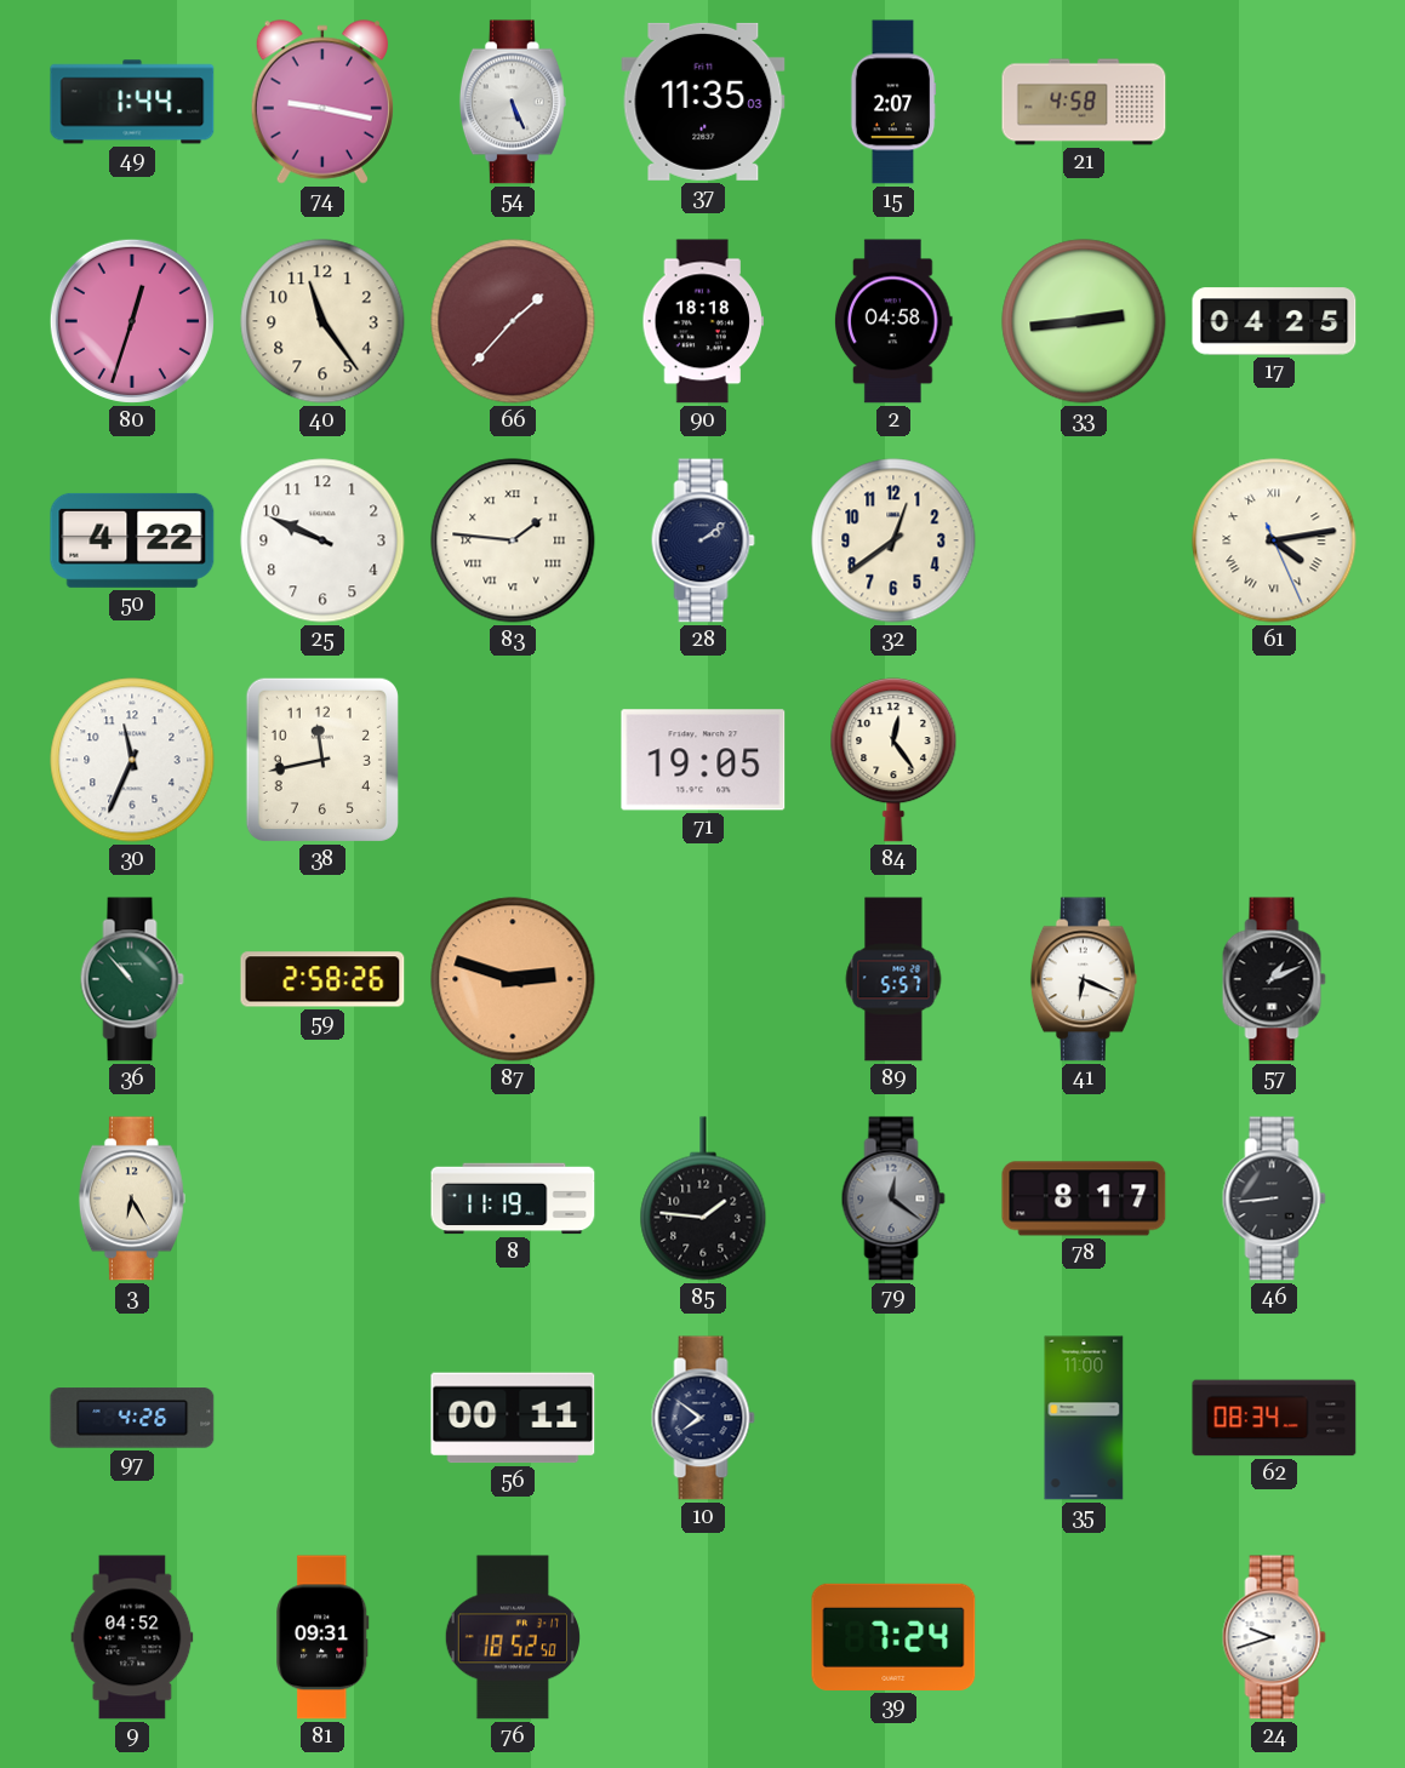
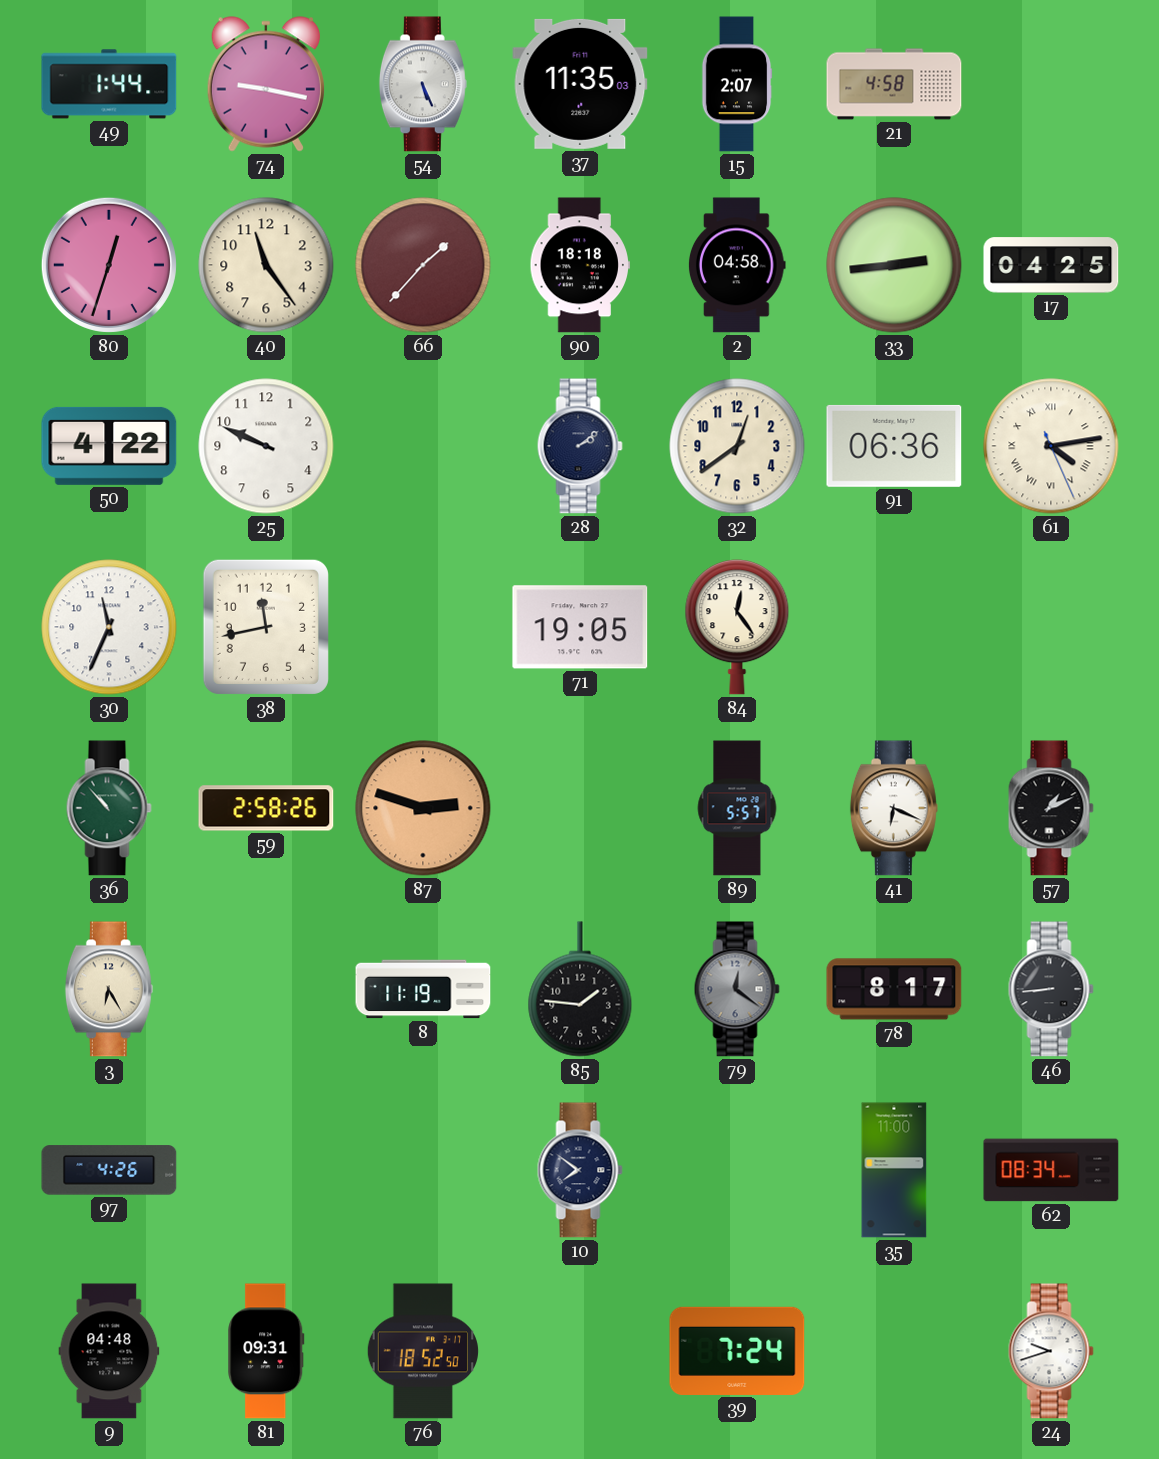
83: 1:46 -> none
91: none -> 06:36
56: 00:11 -> none
9: 04:52 -> 04:48
